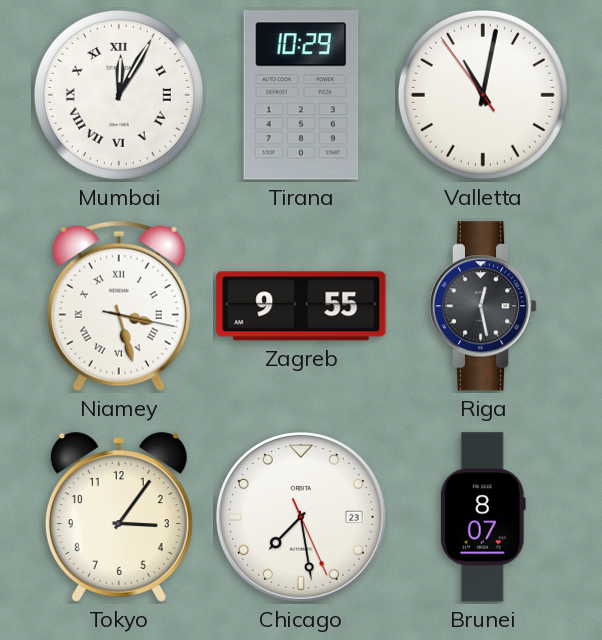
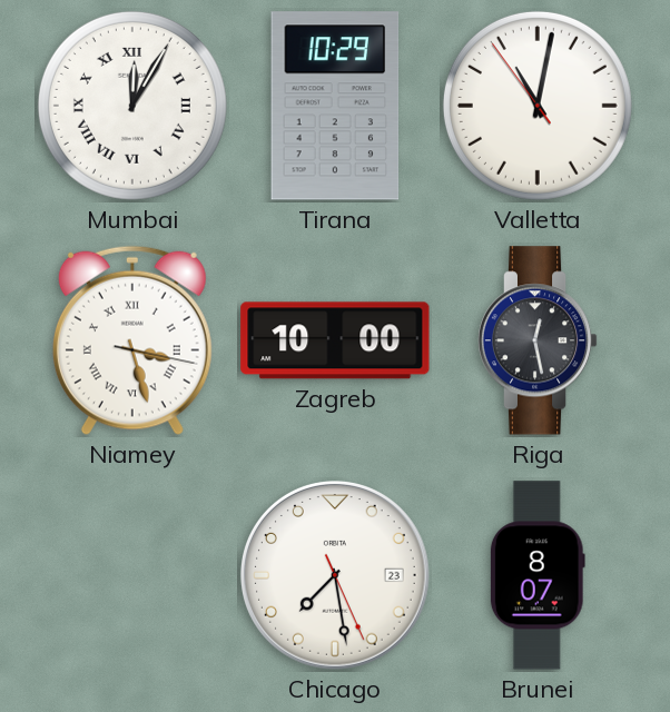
Zagreb: 9:55 -> 10:00
Tokyo: 3:06 -> none
